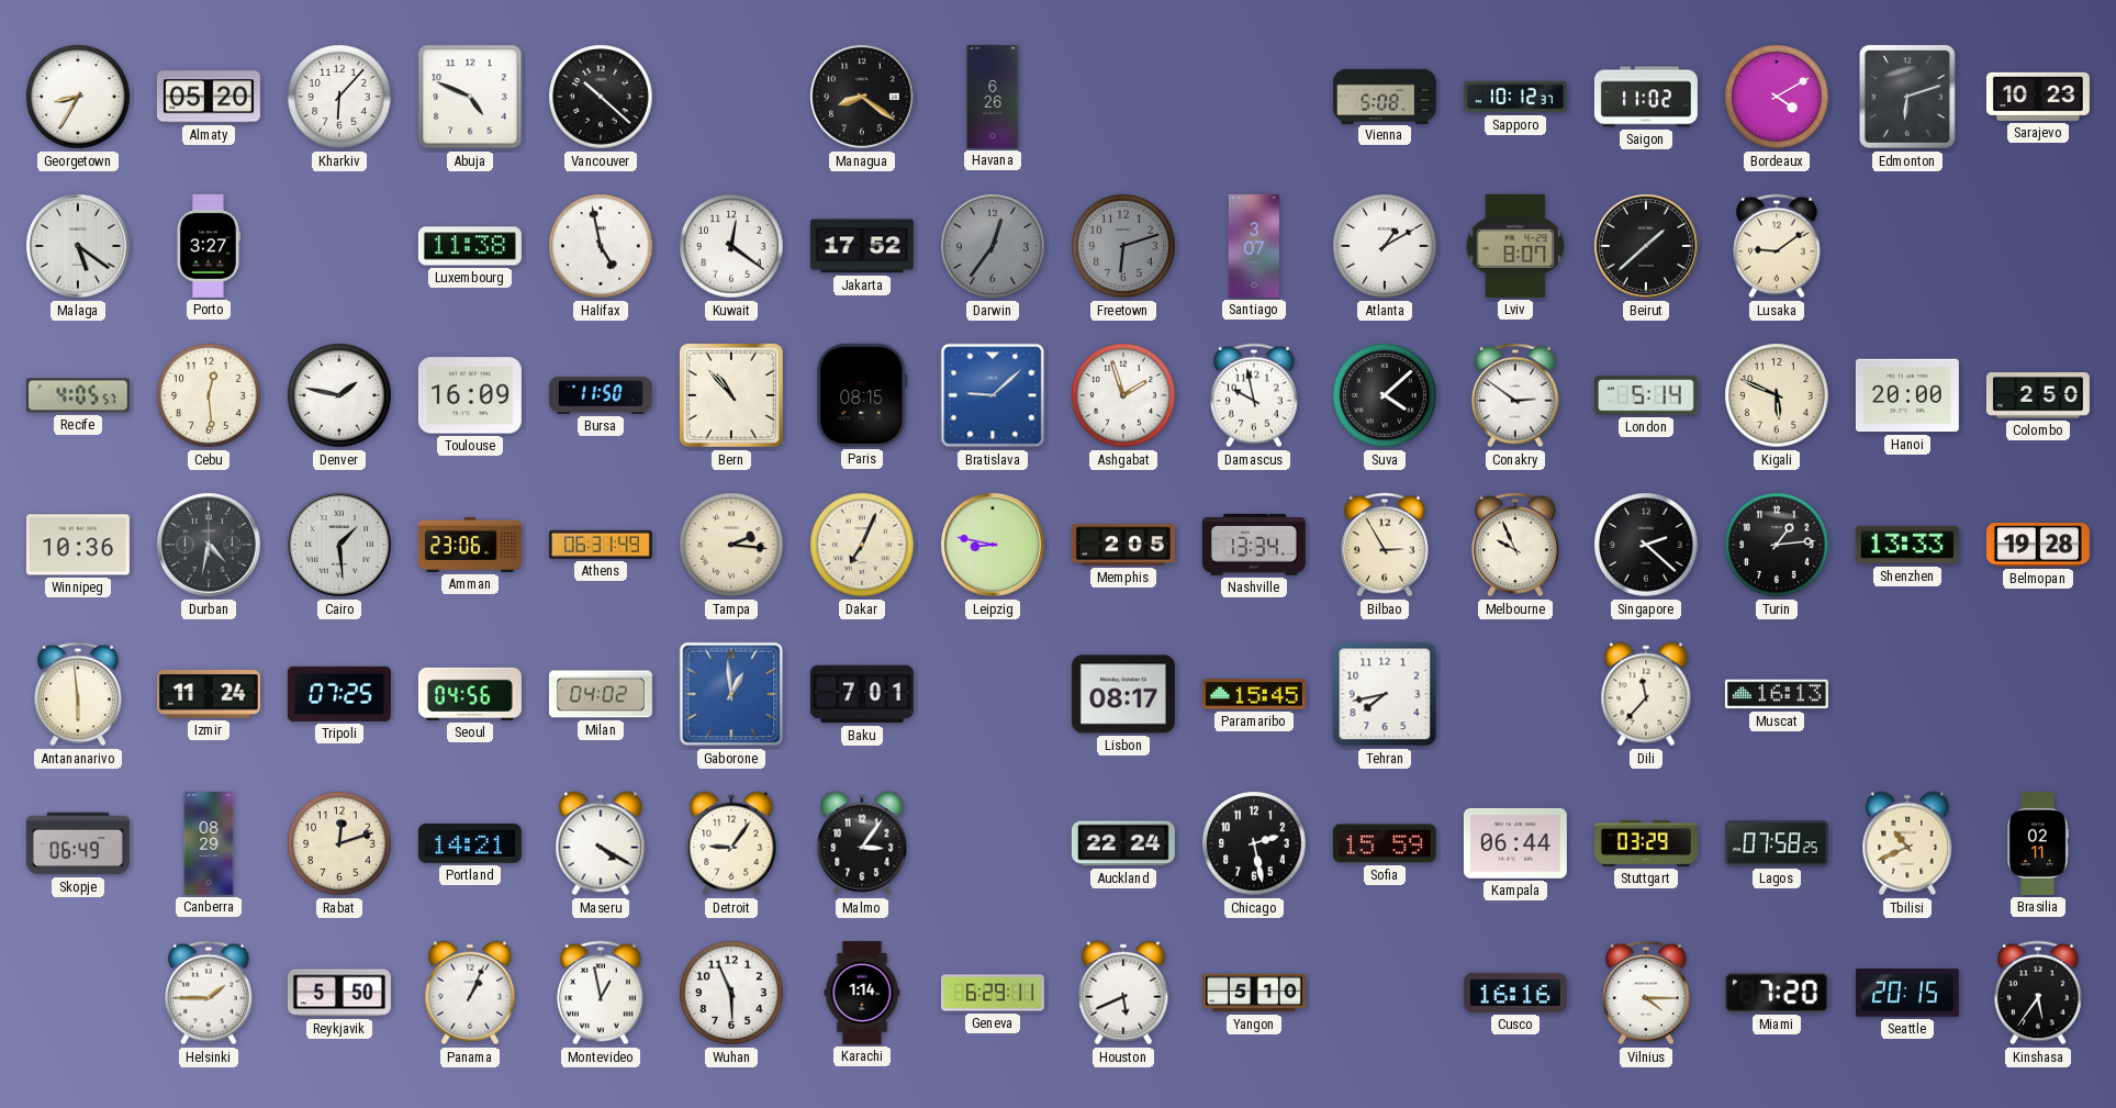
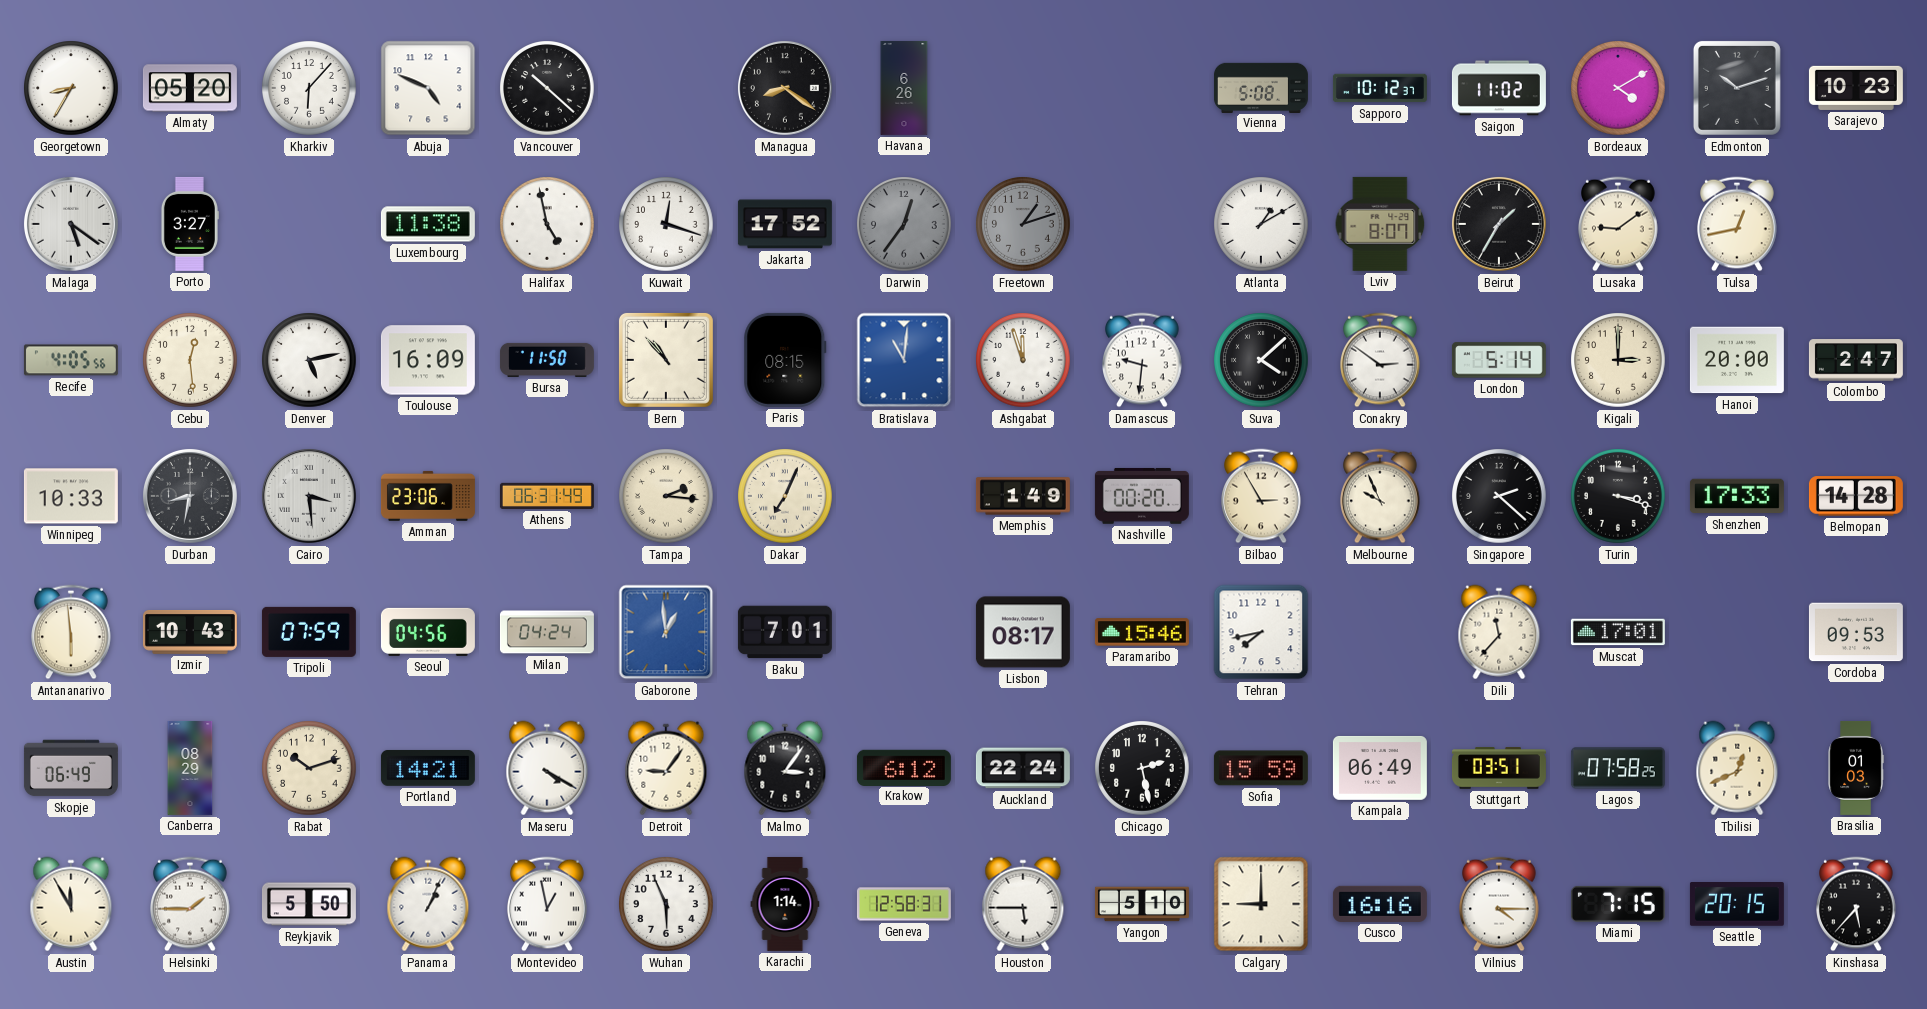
Edmonton: 6:12 -> 10:12
Kuwait: 12:21 -> 12:18
Freetown: 6:12 -> 1:12
Santiago: 3:07 -> none
Beirut: 1:38 -> 1:35
Tulsa: none -> 12:43
Recife: 4:05:57 -> 4:05:56
Denver: 1:47 -> 5:13
Bratislava: 9:08 -> 11:01
Ashgabat: 1:57 -> 11:57
Damascus: 9:58 -> 9:31
Kigali: 5:49 -> 3:00
Colombo: 2:50 -> 2:47
Winnipeg: 10:36 -> 10:33
Durban: 4:32 -> 8:32
Cairo: 1:29 -> 3:29
Leipzig: 8:47 -> none
Memphis: 2:05 -> 1:49
Nashville: 13:34 -> 00:20
Turin: 1:14 -> 3:18
Shenzhen: 13:33 -> 17:33
Belmopan: 19:28 -> 14:28
Izmir: 11:24 -> 10:43
Tripoli: 07:25 -> 07:59
Milan: 04:02 -> 04:24
Paramaribo: 15:45 -> 15:46
Muscat: 16:13 -> 17:01
Cordoba: none -> 09:53
Rabat: 12:12 -> 10:12
Krakow: none -> 6:12
Kampala: 06:44 -> 06:49
Stuttgart: 03:29 -> 03:51
Tbilisi: 10:41 -> 12:41
Brasilia: 02:11 -> 01:03
Austin: none -> 11:55
Geneva: 6:29 -> 12:58
Houston: 5:41 -> 5:45
Calgary: none -> 9:00
Miami: 7:20 -> 7:15
Kinshasa: 5:36 -> 5:37
